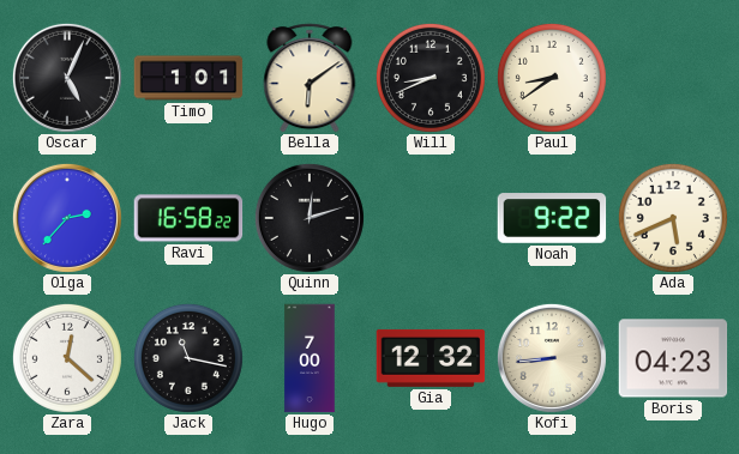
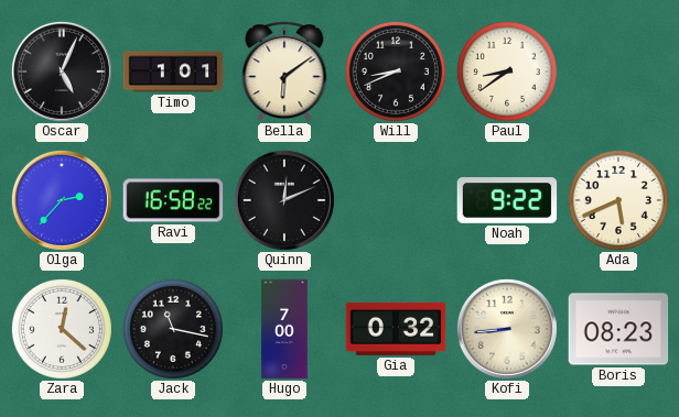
Quinn: 12:12 -> 12:11
Gia: 12:32 -> 0:32
Boris: 04:23 -> 08:23
